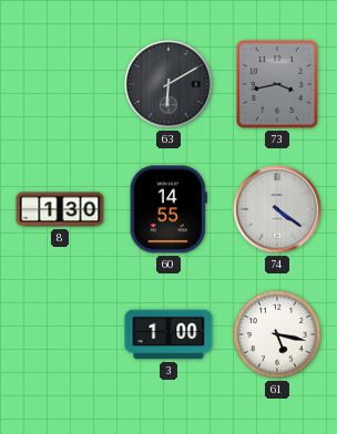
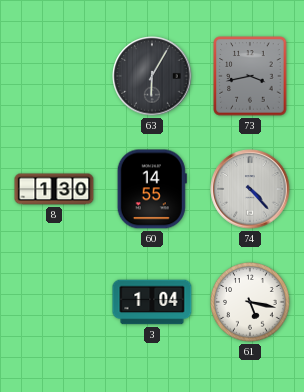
63: 6:10 -> 6:05
74: 4:21 -> 4:23
3: 1:00 -> 1:04
